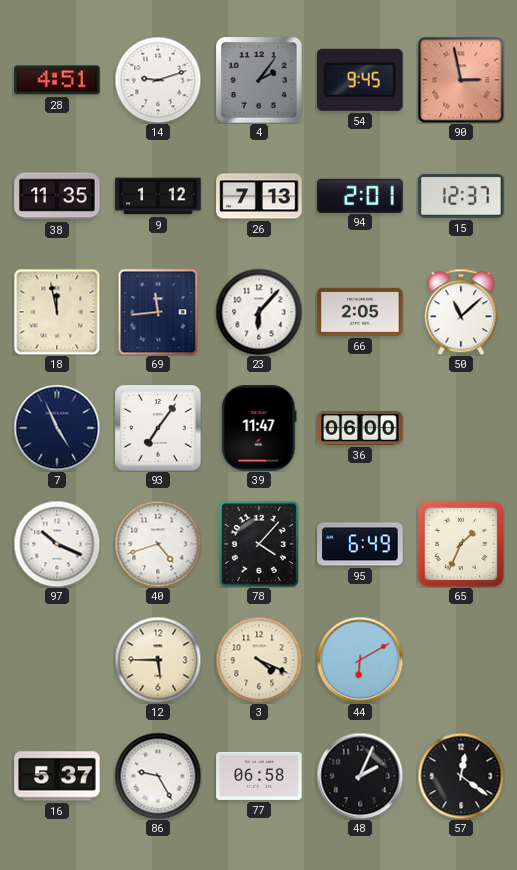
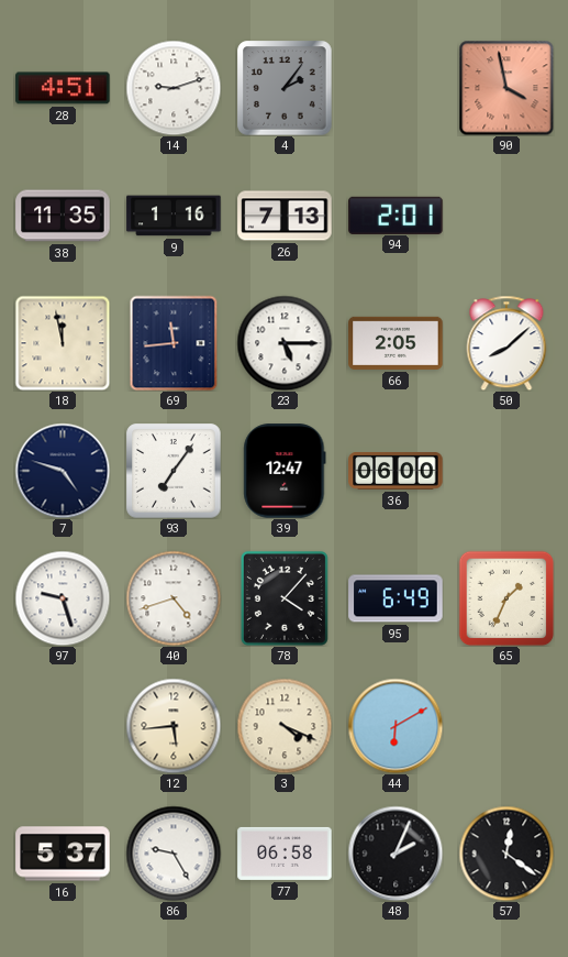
54: 9:45 -> none
90: 2:58 -> 3:58
9: 1:12 -> 1:16
15: 12:37 -> none
23: 6:07 -> 5:15
50: 11:08 -> 8:08
7: 4:56 -> 4:48
39: 11:47 -> 12:47
97: 10:19 -> 9:27
12: 5:45 -> 5:44
